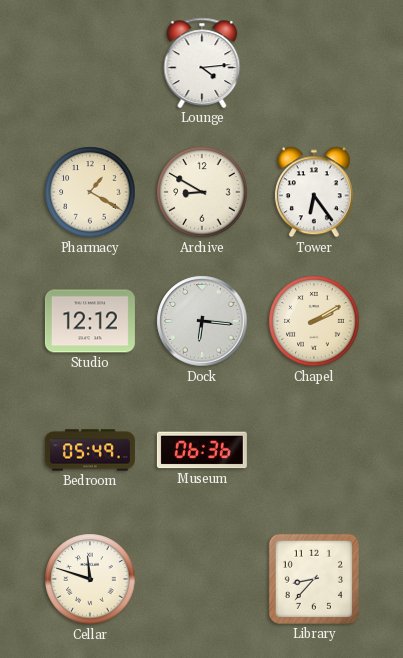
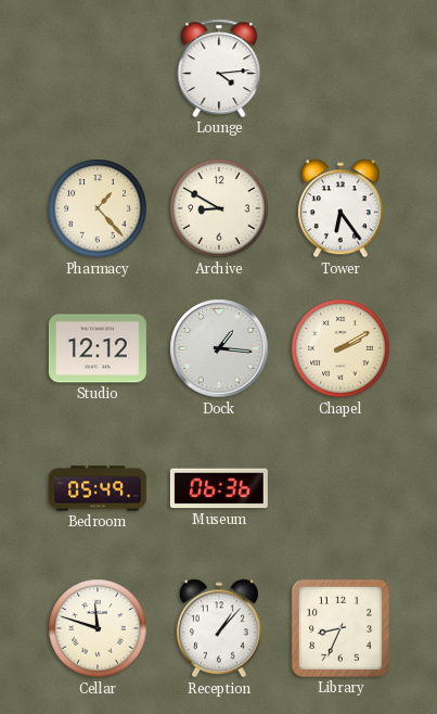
Pharmacy: 1:20 -> 1:23
Dock: 6:16 -> 1:16
Reception: none -> 1:07
Library: 8:37 -> 8:34
